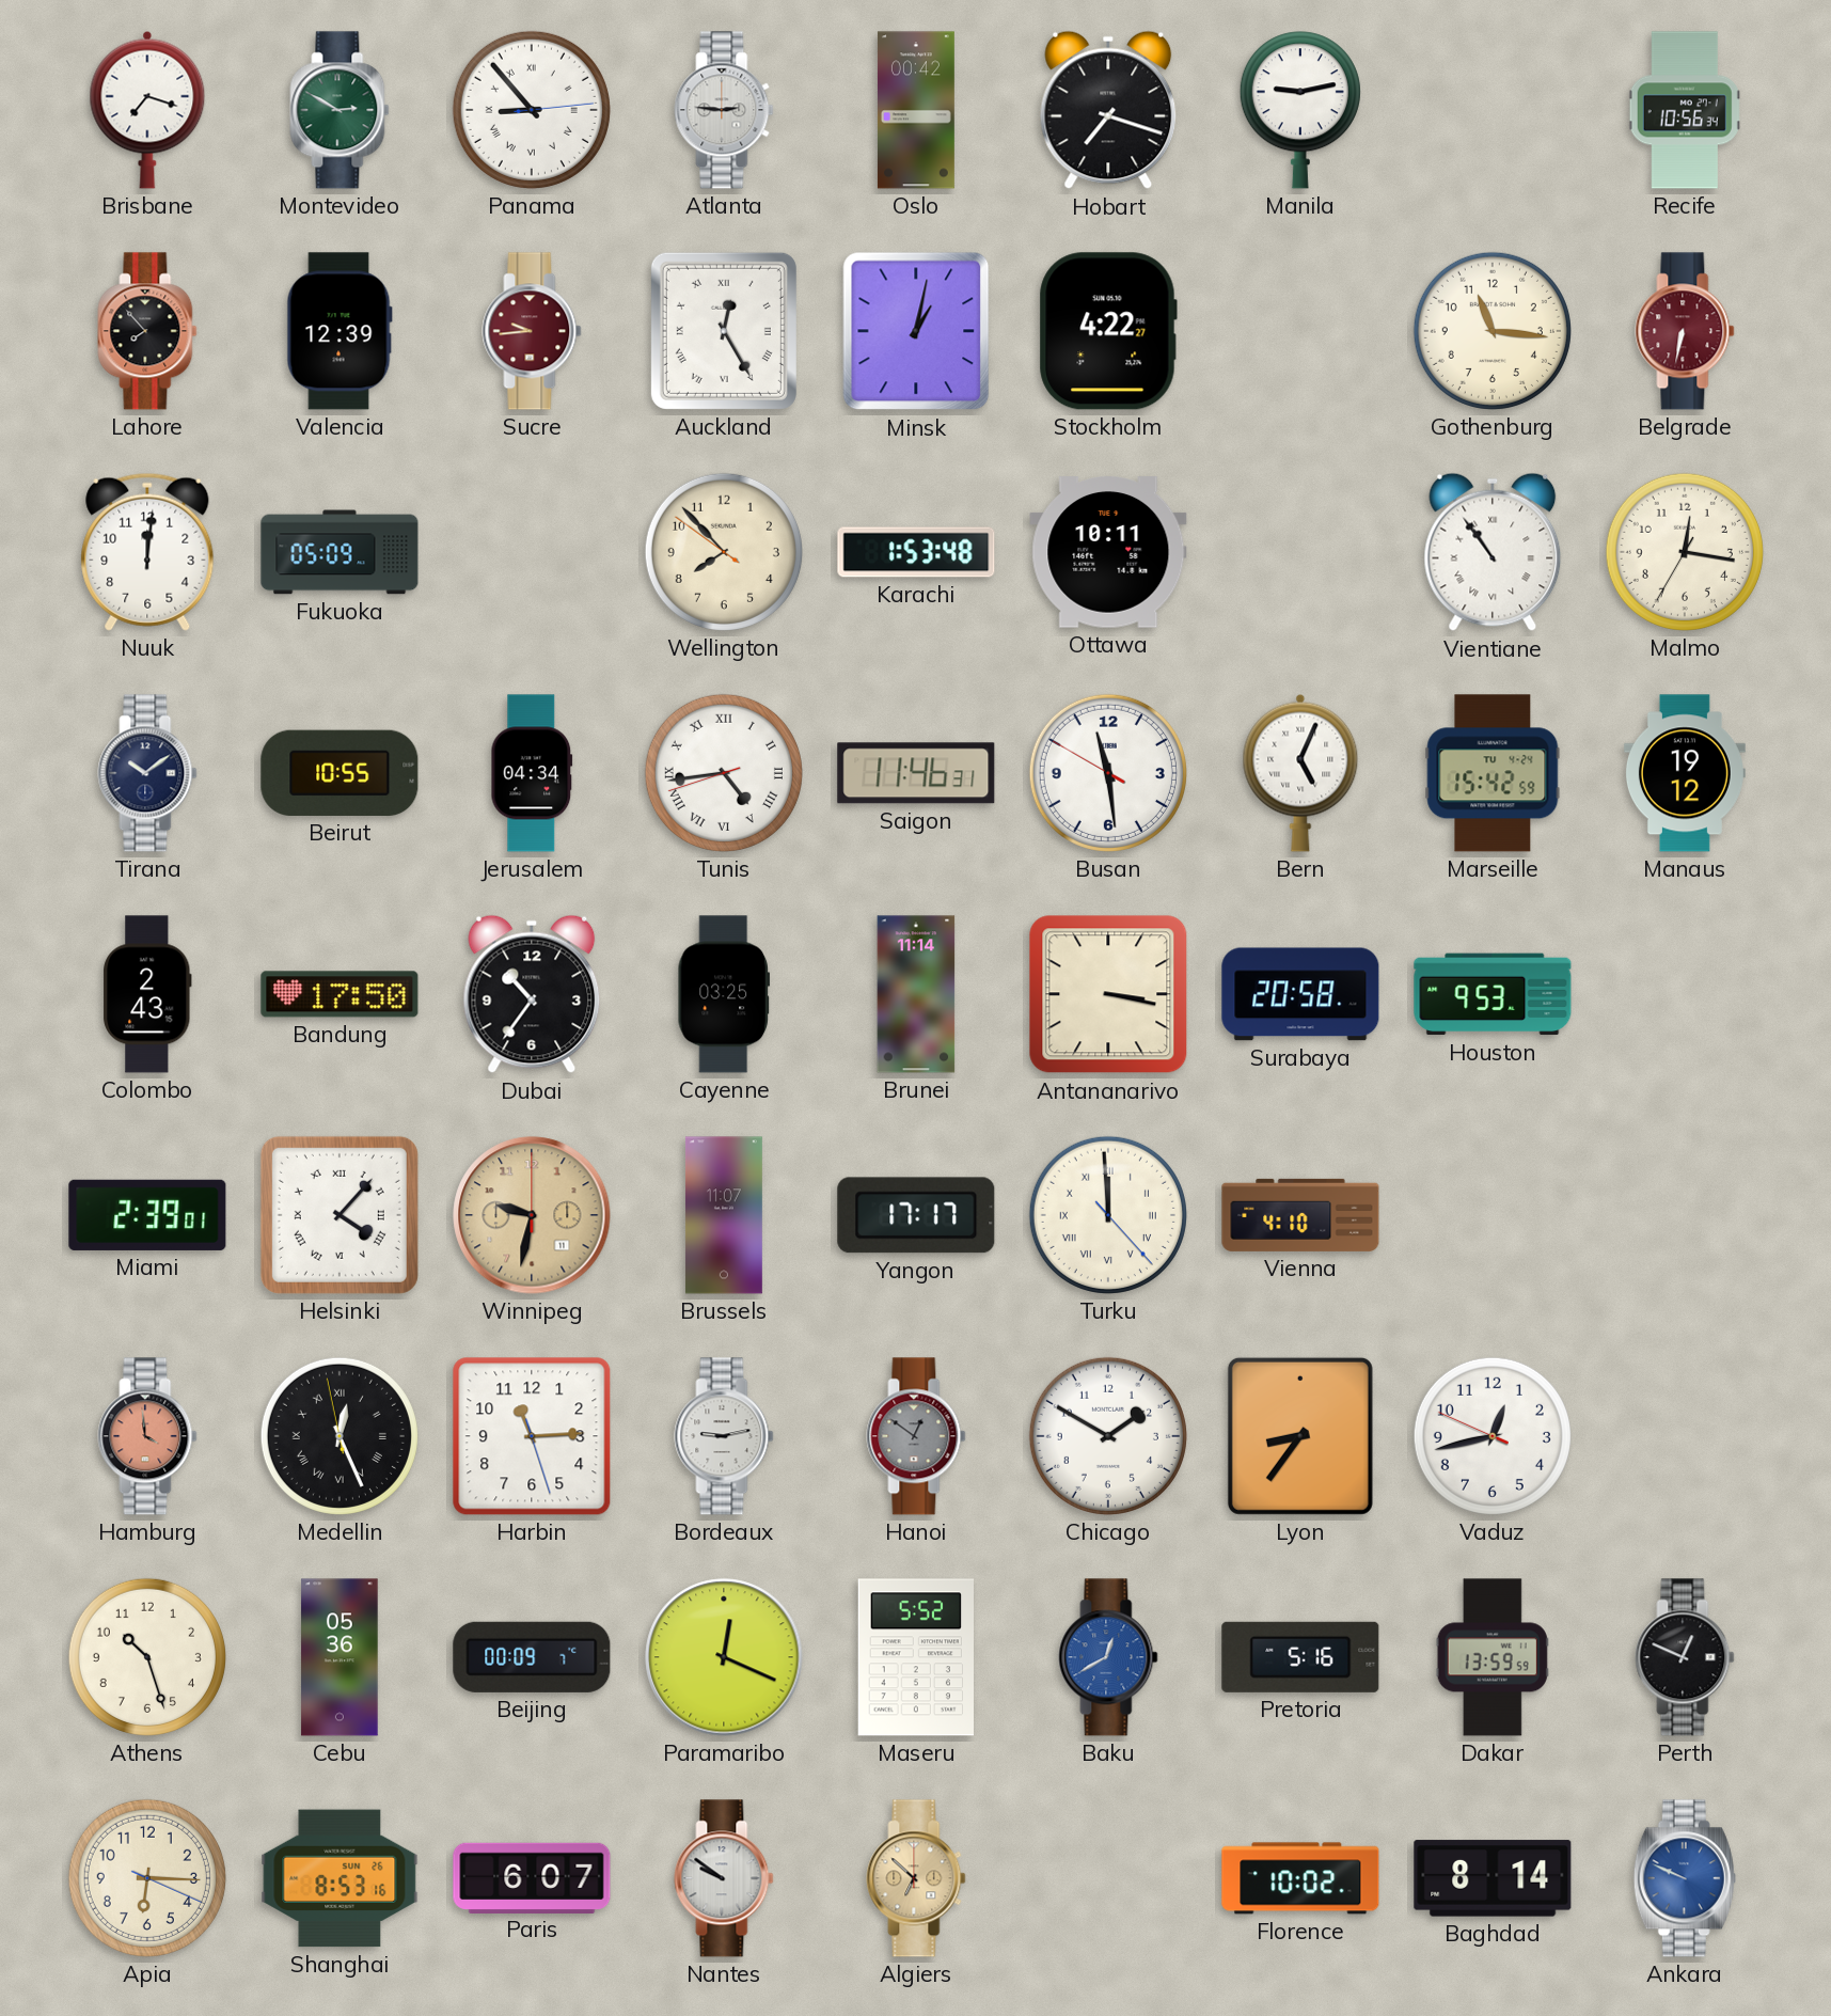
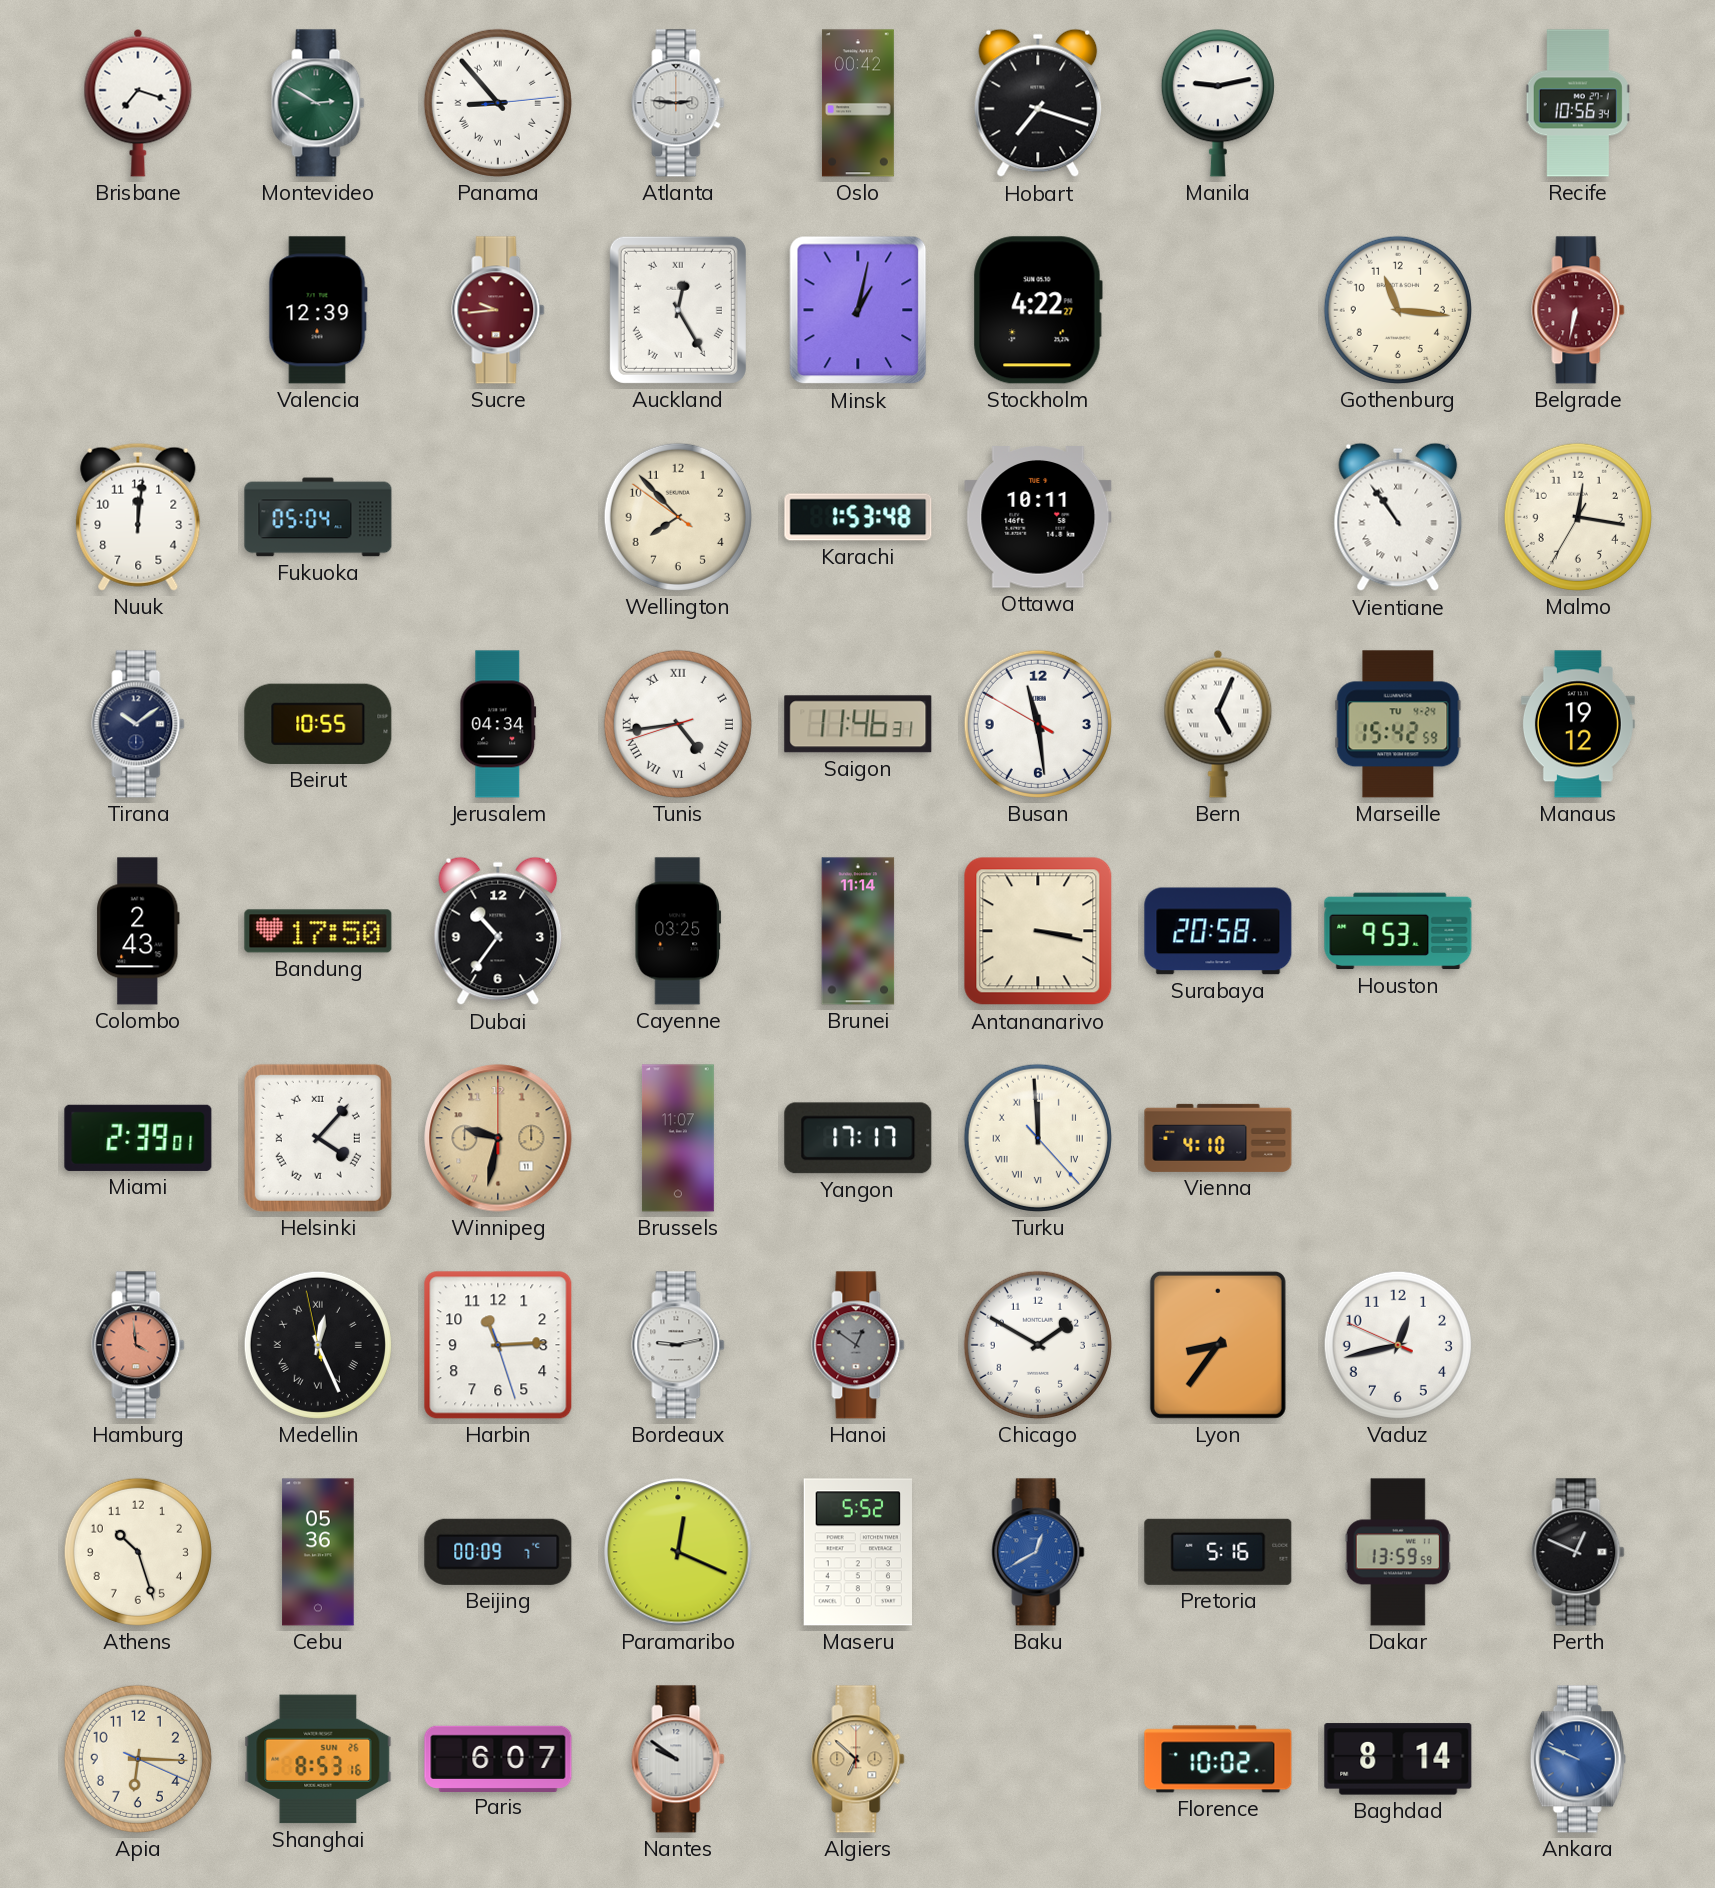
Lahore: 7:53 -> none
Fukuoka: 05:09 -> 05:04
